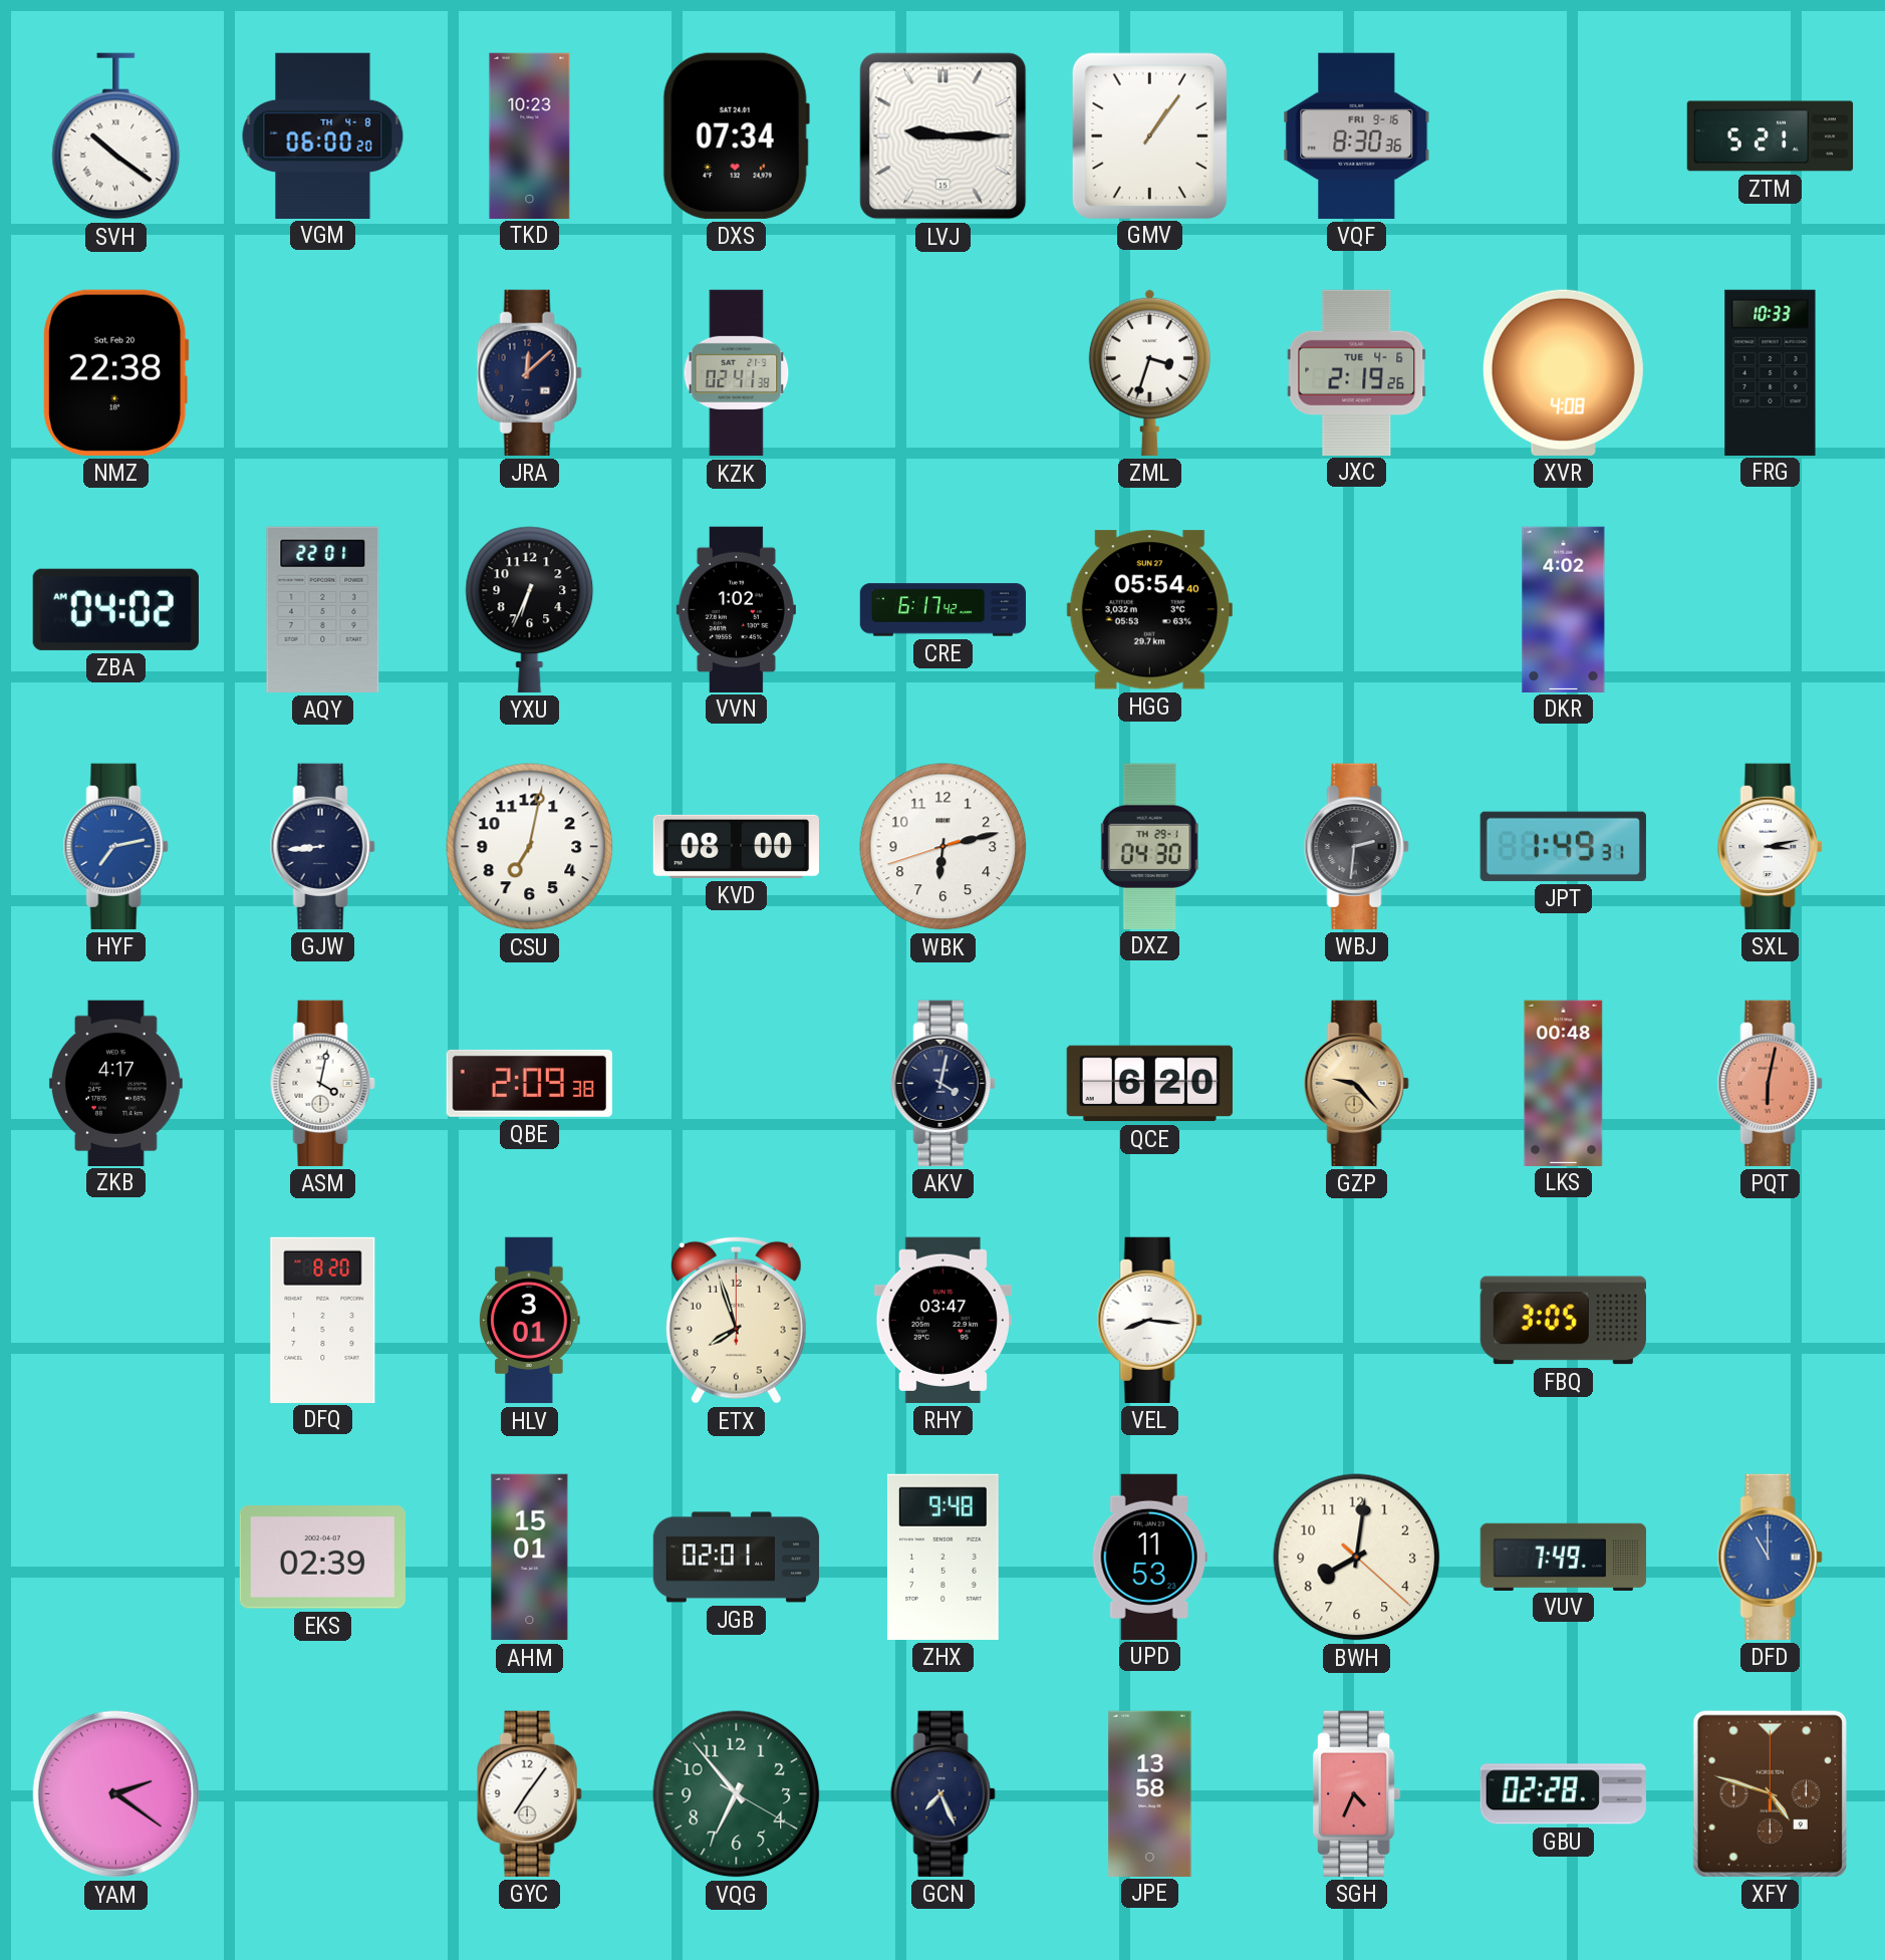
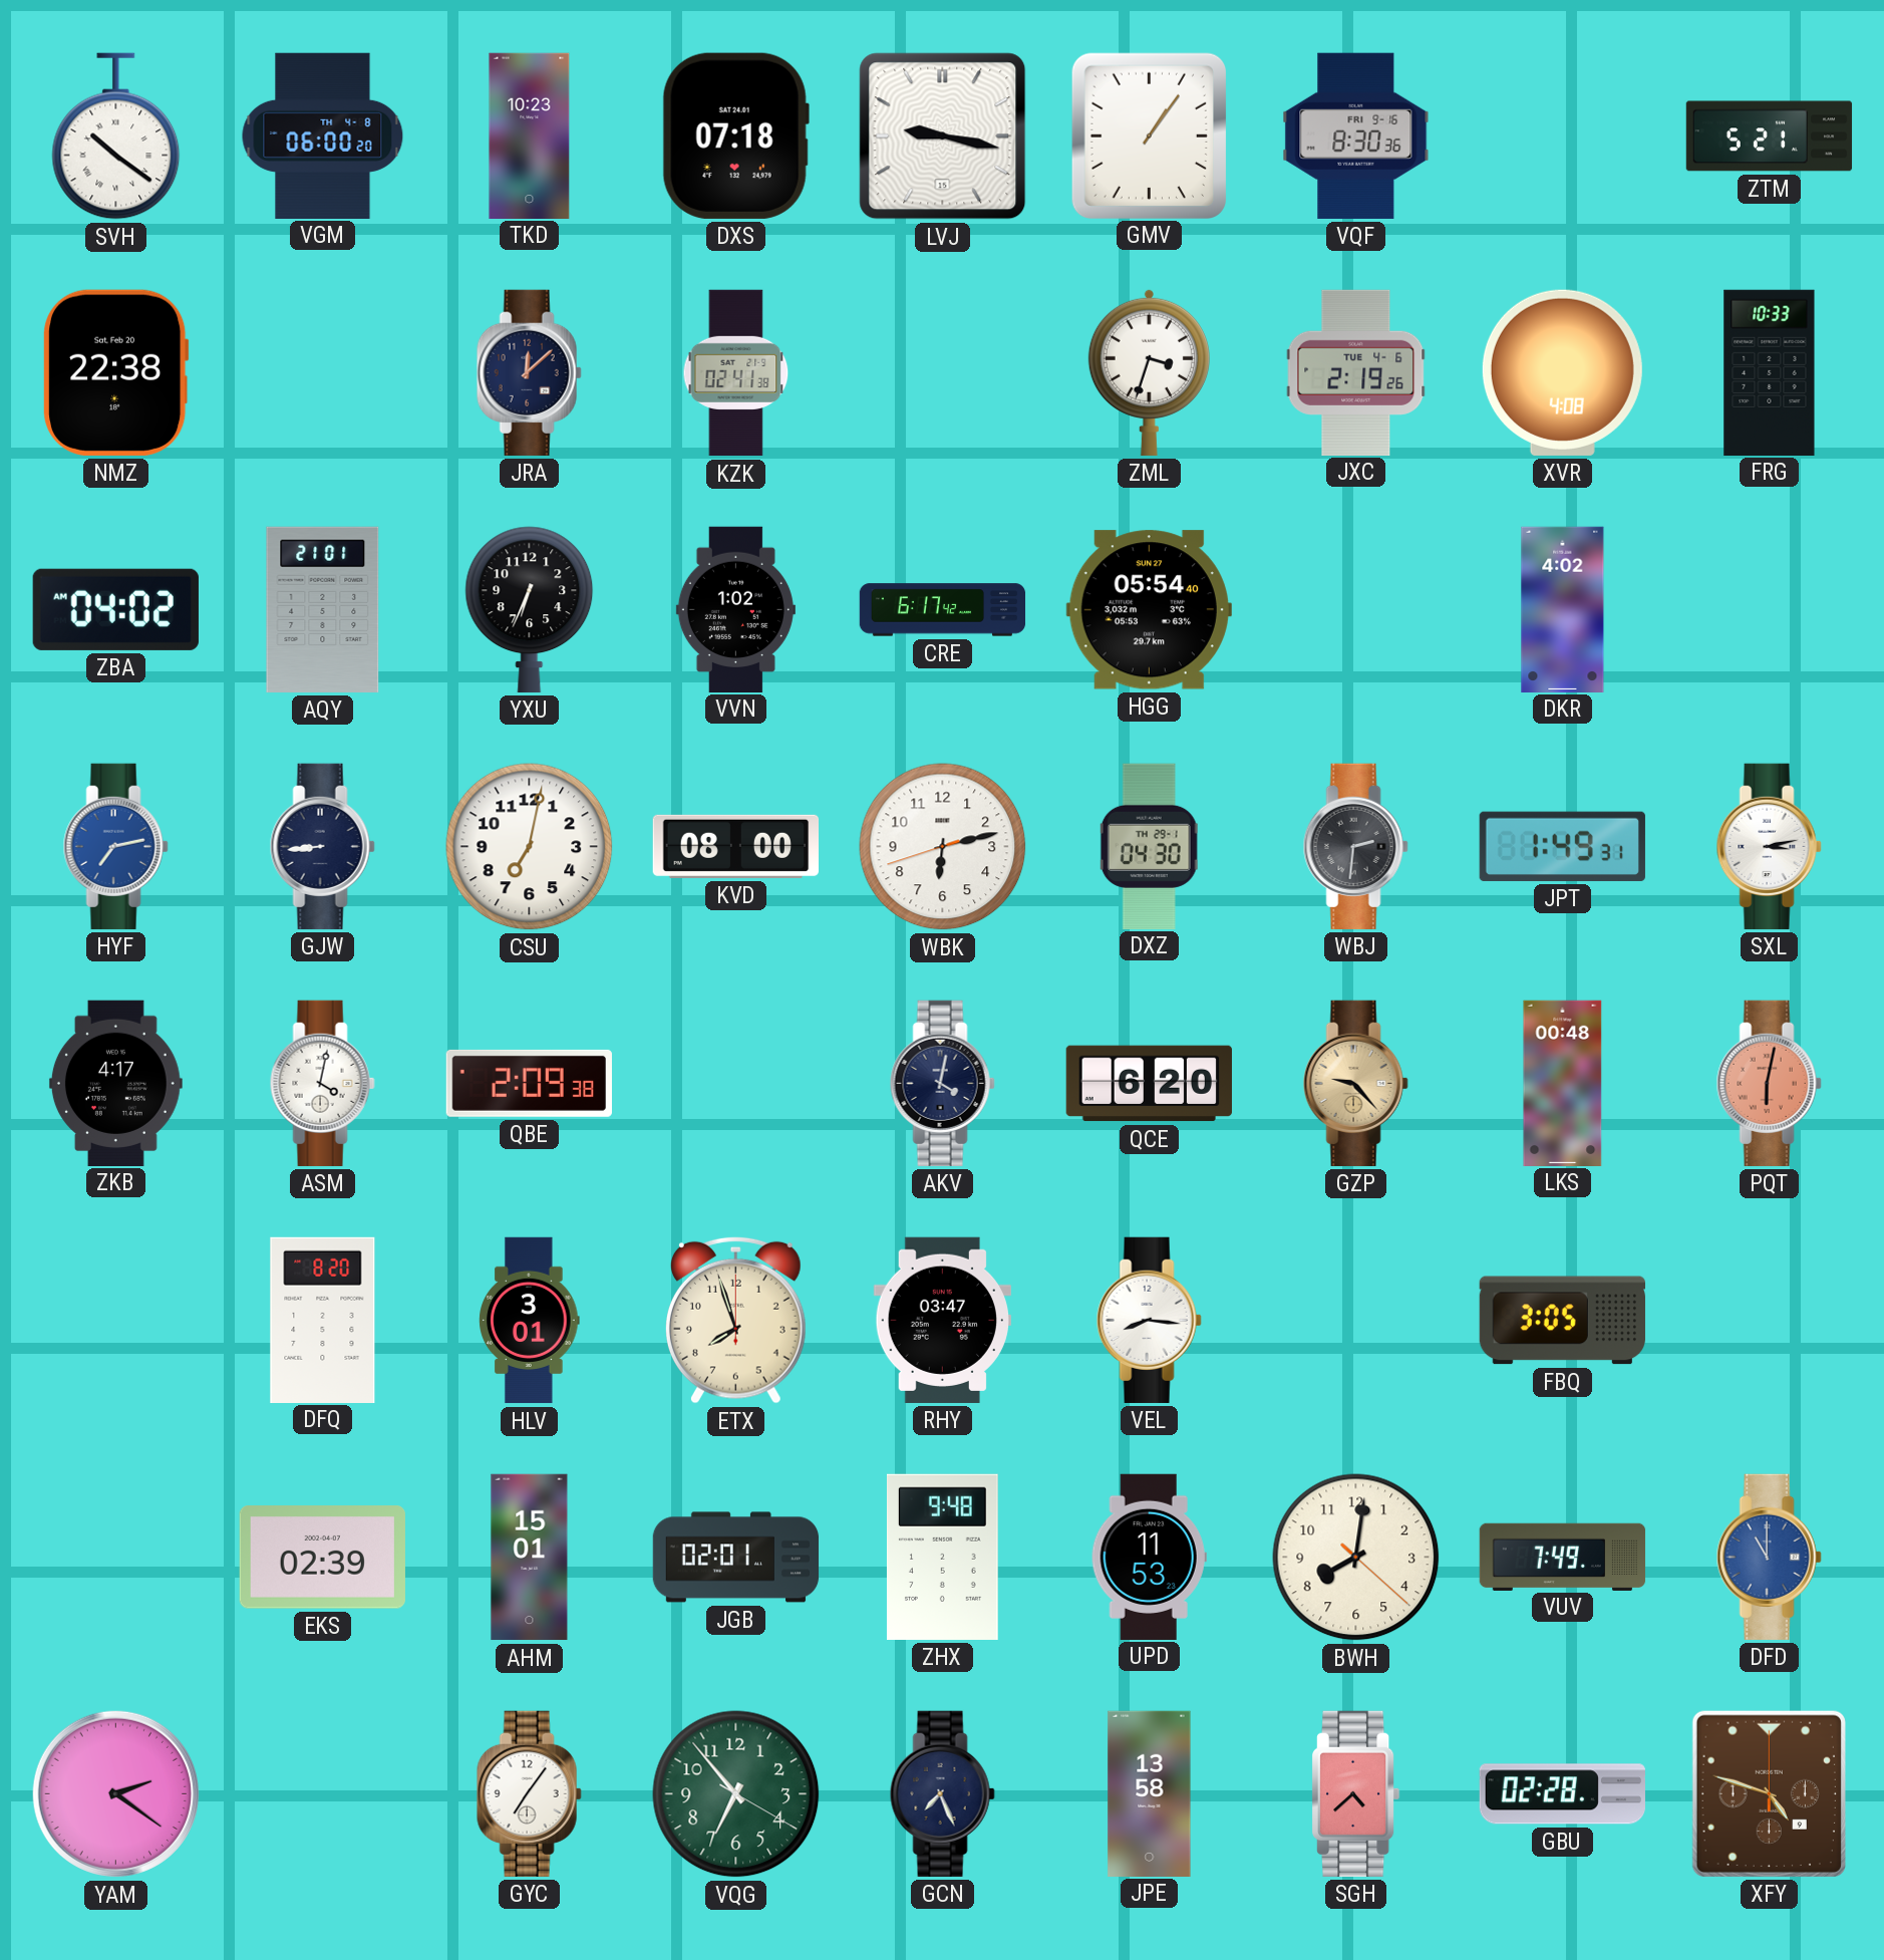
DXS: 07:34 -> 07:18
LVJ: 9:15 -> 9:17
AQY: 22:01 -> 21:01
SGH: 4:34 -> 4:38
